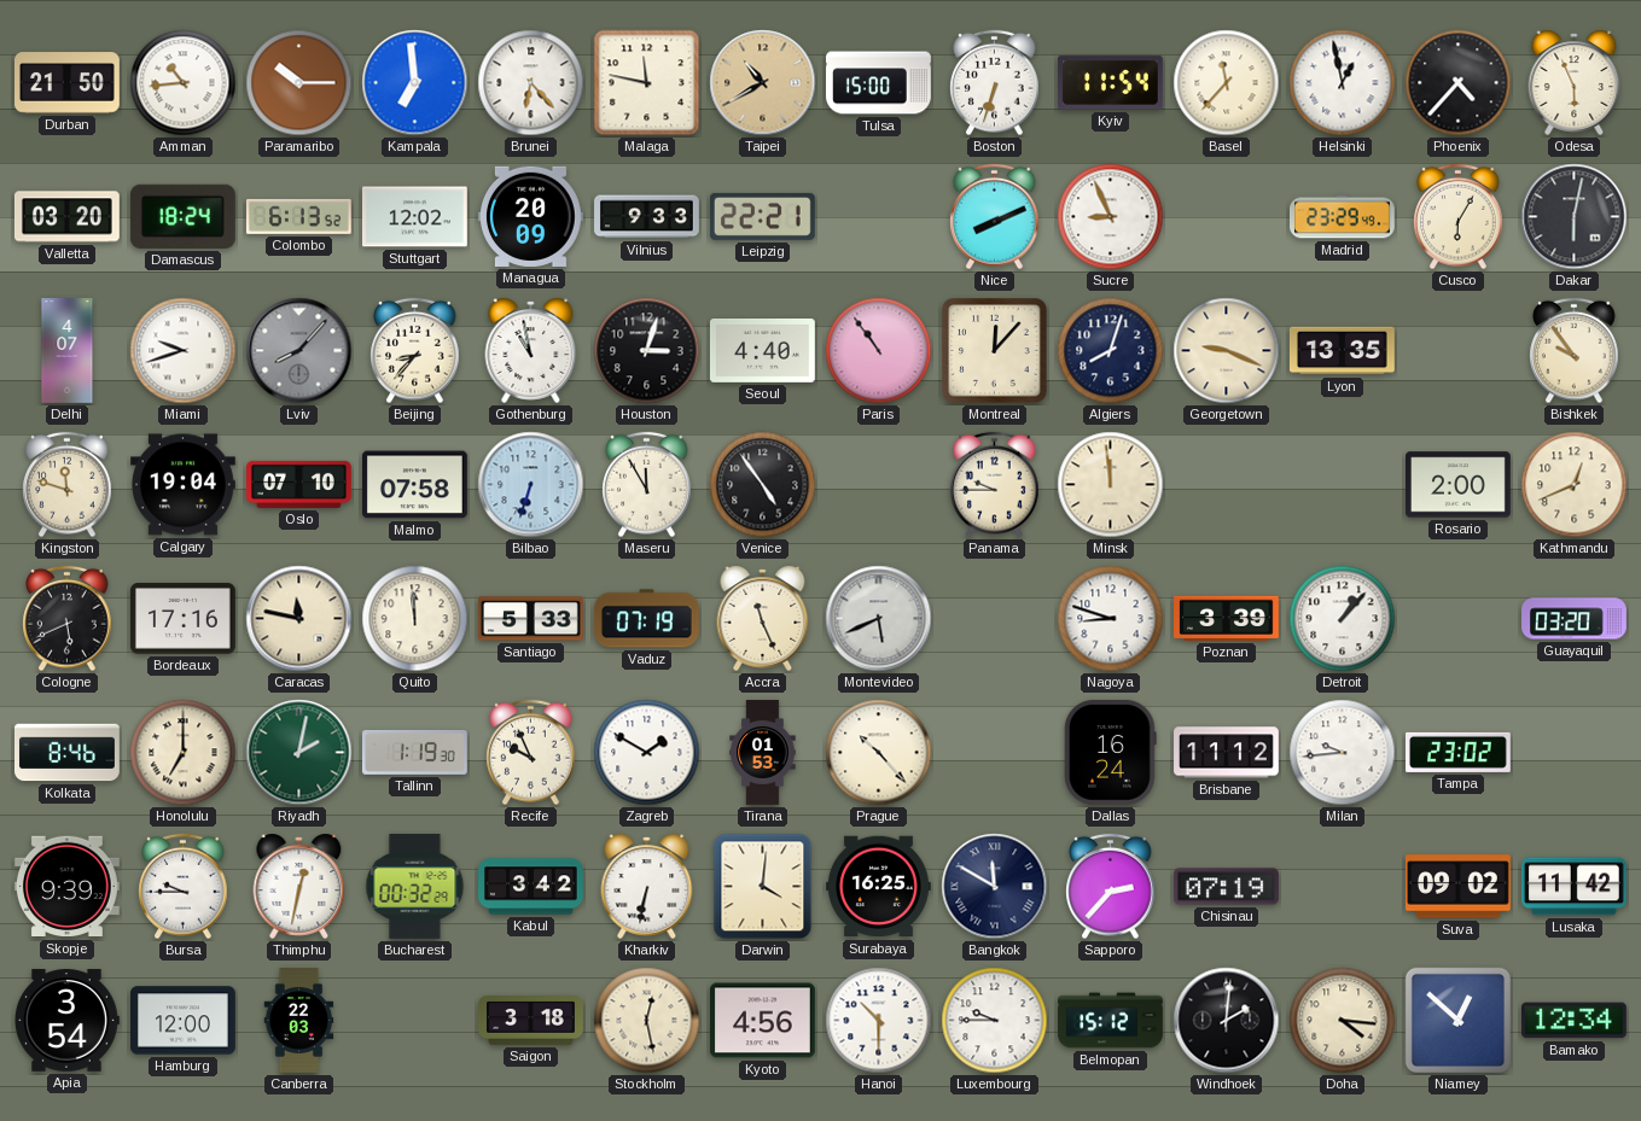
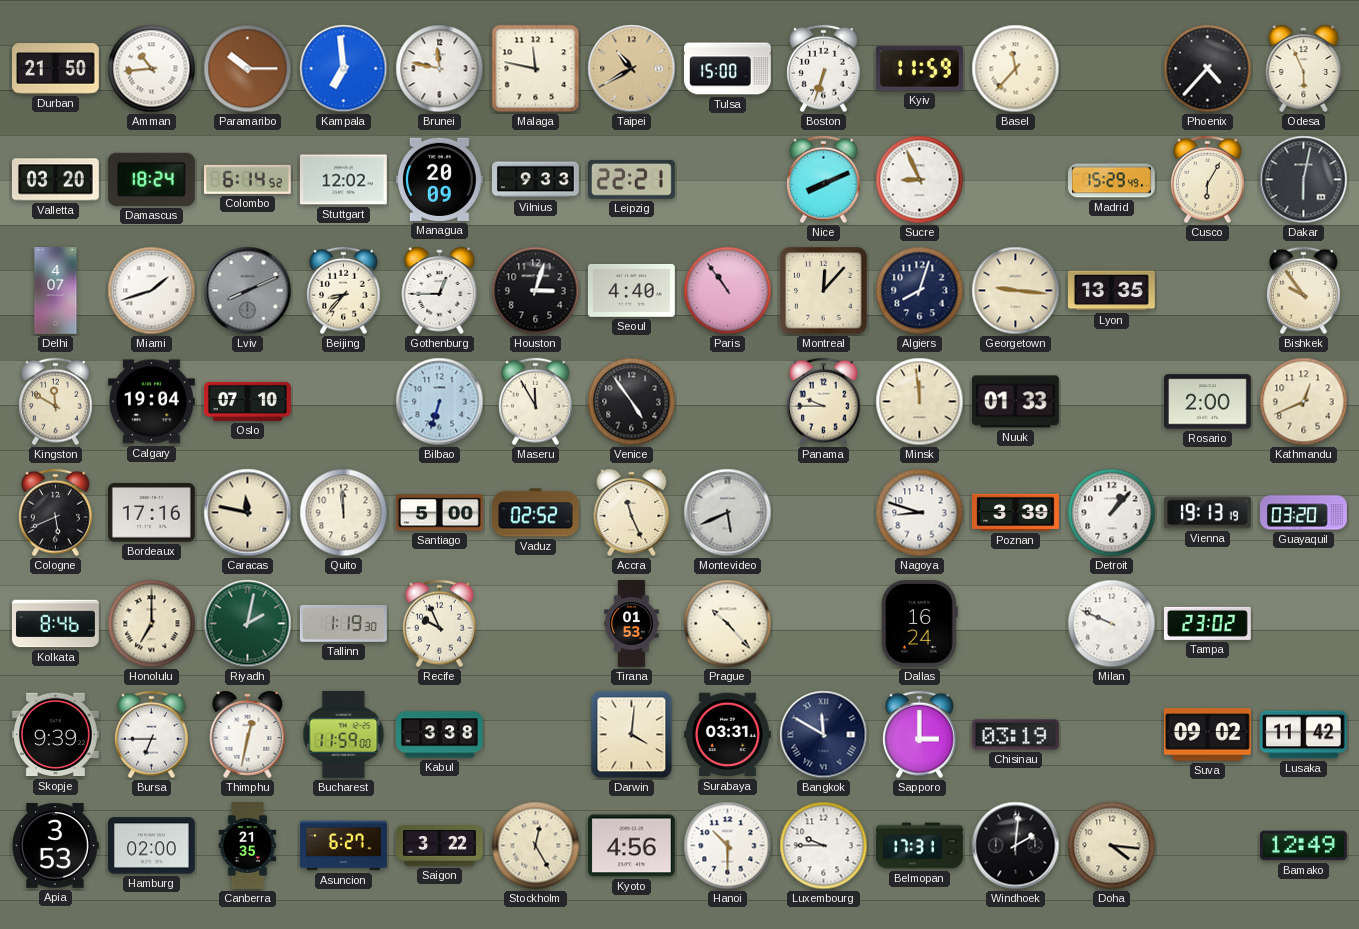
Brunei: 6:23 -> 11:47
Kyiv: 11:54 -> 11:59
Helsinki: 12:58 -> none
Colombo: 6:13 -> 6:14
Madrid: 23:29 -> 15:29
Miami: 9:42 -> 1:42
Lviv: 8:07 -> 8:11
Gothenburg: 10:58 -> 12:45
Georgetown: 9:19 -> 9:16
Kingston: 11:48 -> 11:50
Malmo: 07:58 -> none
Nuuk: none -> 01:33
Santiago: 5:33 -> 5:00
Vaduz: 07:19 -> 02:52
Vienna: none -> 19:13
Zagreb: 1:50 -> none
Brisbane: 11:12 -> none
Milan: 9:44 -> 9:49
Bursa: 9:45 -> 6:45
Bucharest: 00:32 -> 11:59
Kabul: 3:42 -> 3:38
Kharkiv: 6:32 -> none
Surabaya: 16:25 -> 03:31
Sapporo: 2:37 -> 3:00
Chisinau: 07:19 -> 03:19
Apia: 3:54 -> 3:53
Hamburg: 12:00 -> 02:00
Canberra: 22:03 -> 21:35
Asuncion: none -> 6:27
Saigon: 3:18 -> 3:22
Stockholm: 12:28 -> 12:25
Belmopan: 15:12 -> 17:31
Niamey: 12:52 -> none
Bamako: 12:34 -> 12:49
